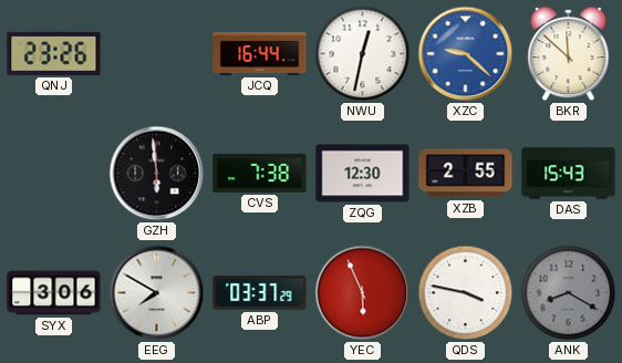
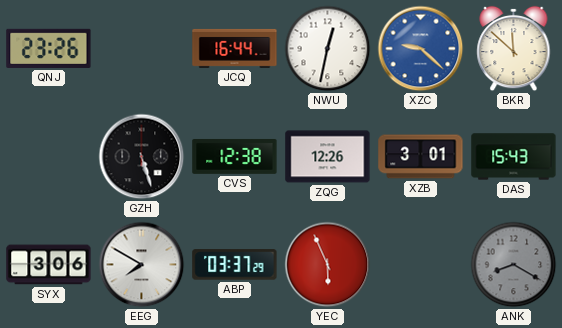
GZH: 5:59 -> 5:27
CVS: 7:38 -> 12:38
ZQG: 12:30 -> 12:26
XZB: 2:55 -> 3:01
QDS: 3:47 -> none
